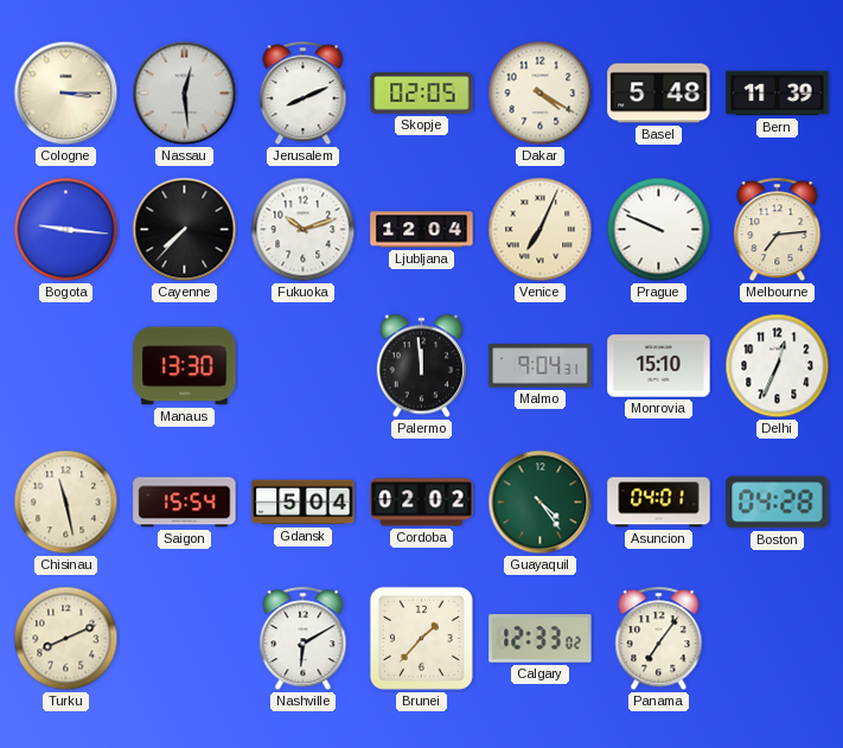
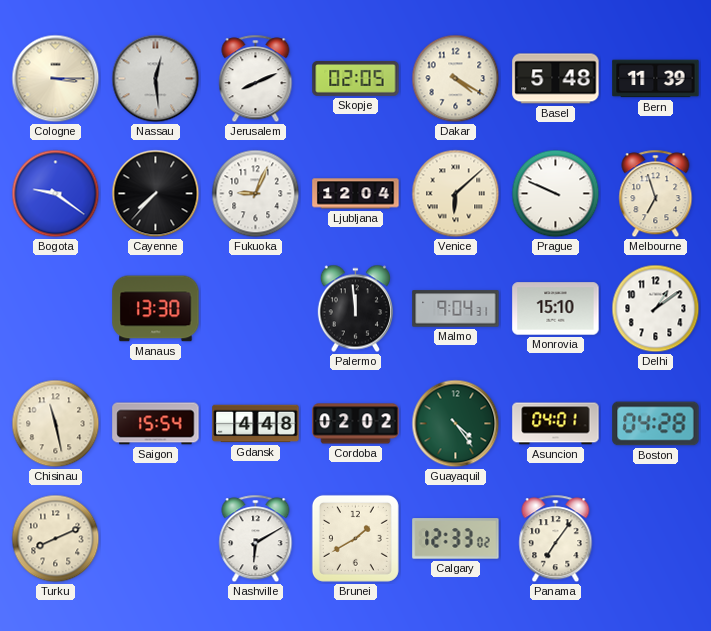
Bogota: 9:16 -> 9:21
Fukuoka: 10:12 -> 9:04
Venice: 7:04 -> 6:08
Melbourne: 7:14 -> 6:57
Delhi: 12:34 -> 1:09
Gdansk: 5:04 -> 4:48
Brunei: 1:37 -> 1:40
